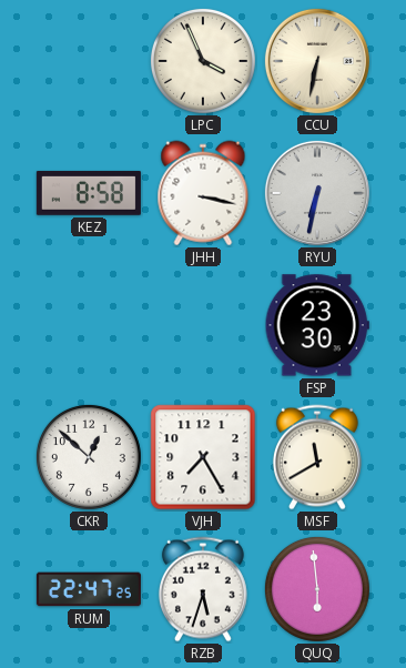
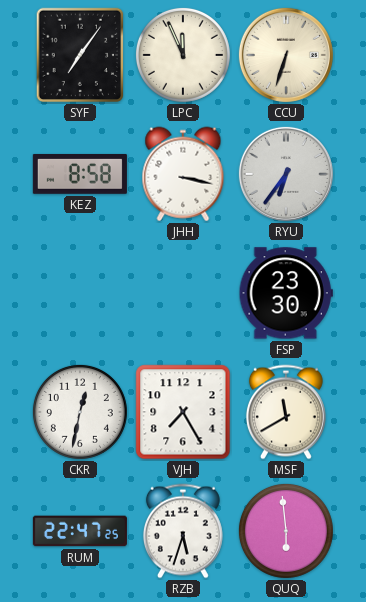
SYF: none -> 7:06
LPC: 3:56 -> 11:56
CCU: 6:32 -> 6:33
RYU: 6:32 -> 6:36
CKR: 12:52 -> 12:32
